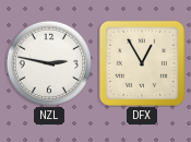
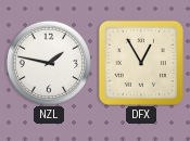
NZL: 2:47 -> 1:47
